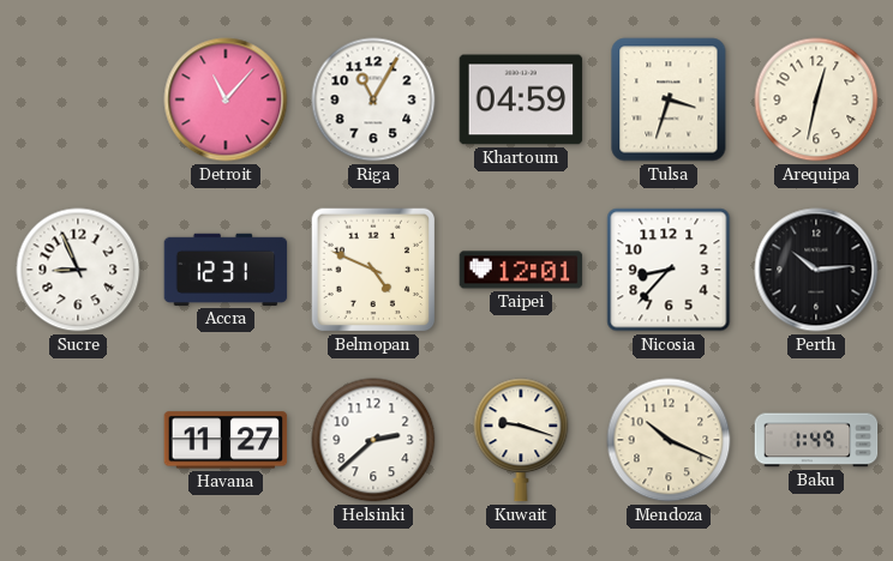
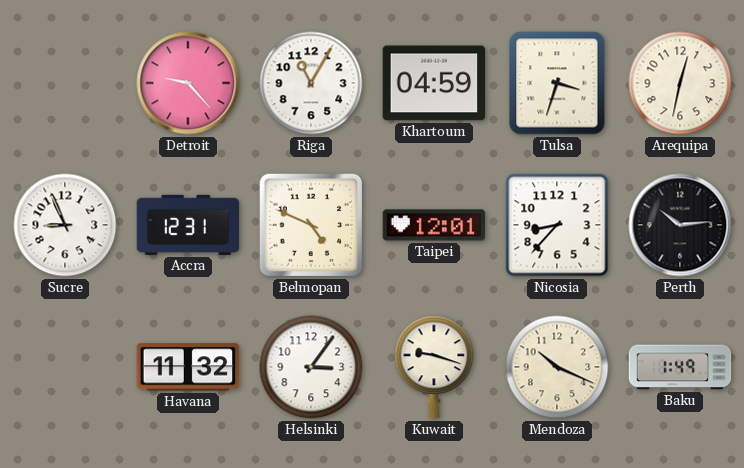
Detroit: 11:07 -> 9:23
Havana: 11:27 -> 11:32
Helsinki: 2:38 -> 3:06
